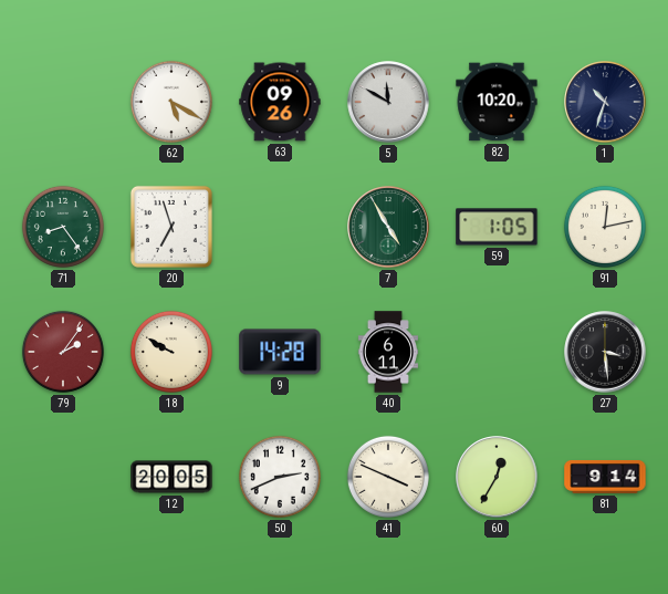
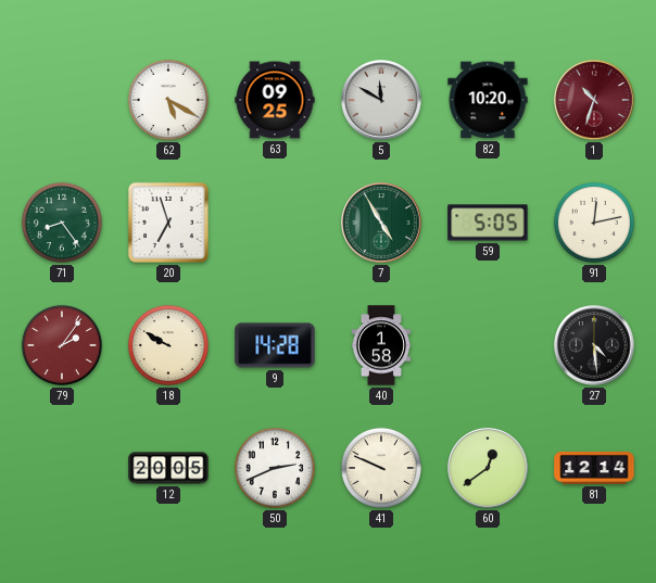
63: 09:26 -> 09:25
1 dial: navy -> burgundy
59: 1:05 -> 5:05
40: 6:11 -> 1:58
27: 3:29 -> 4:29
41: 3:49 -> 9:49
60: 12:35 -> 12:39
81: 9:14 -> 12:14
